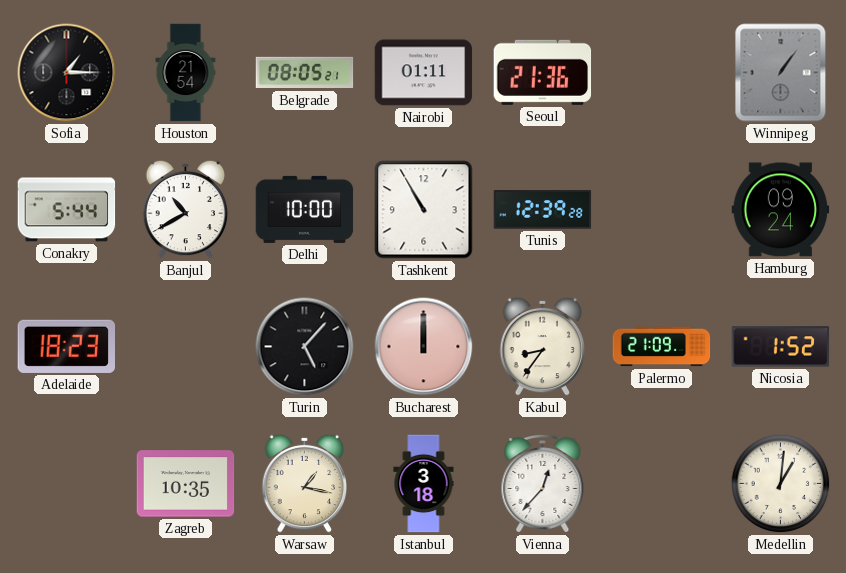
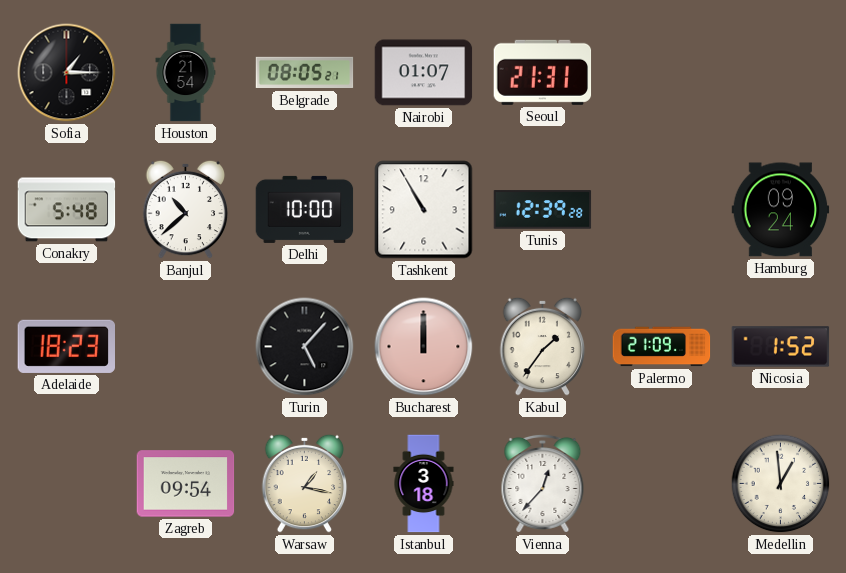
Nairobi: 01:11 -> 01:07
Seoul: 21:36 -> 21:31
Winnipeg: 1:06 -> none
Conakry: 5:44 -> 5:48
Banjul: 10:40 -> 10:38
Kabul: 8:36 -> 1:36
Zagreb: 10:35 -> 09:54
Medellin: 1:01 -> 12:59
